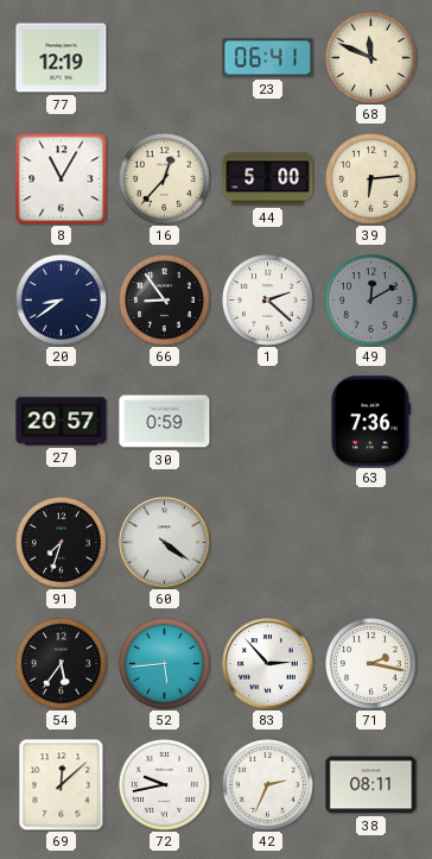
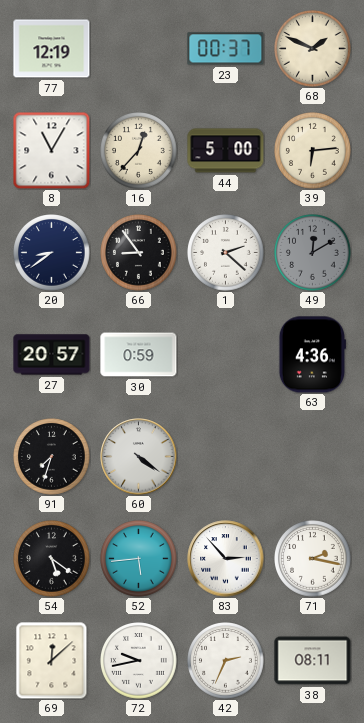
23: 06:41 -> 00:37
68: 11:49 -> 1:49
63: 7:36 -> 4:36
54: 5:36 -> 5:21
